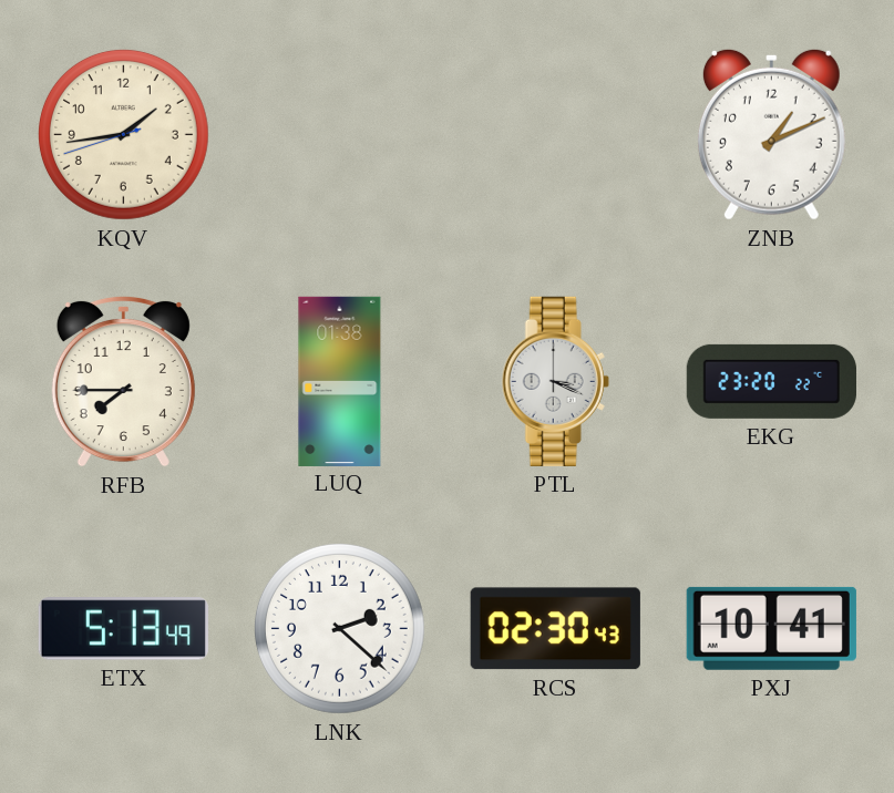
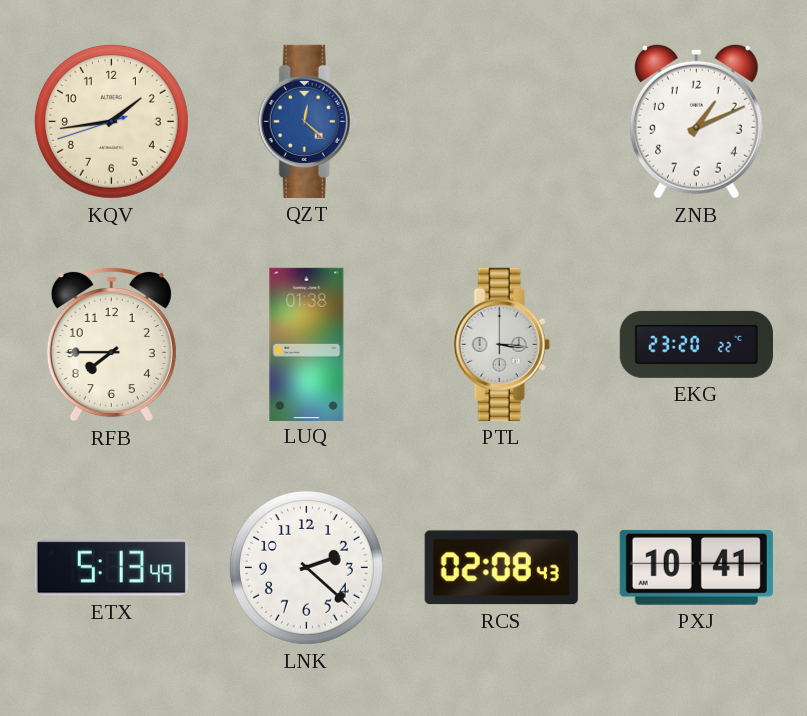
QZT: none -> 12:22
PTL: 3:19 -> 3:16
RCS: 02:30 -> 02:08
